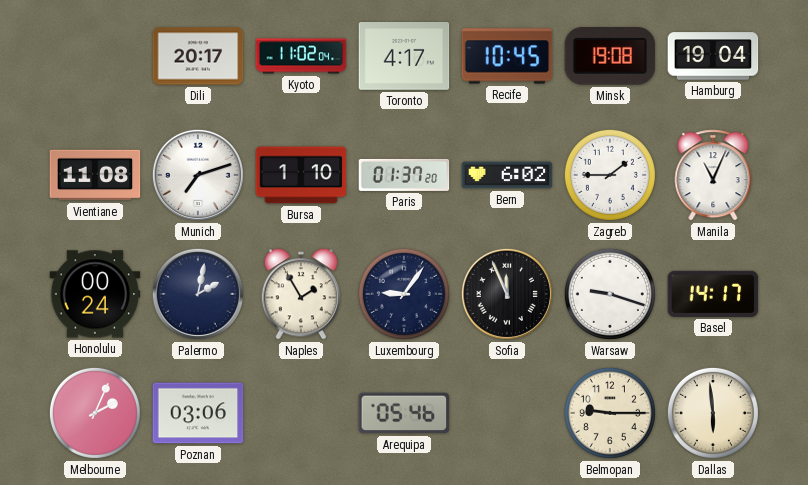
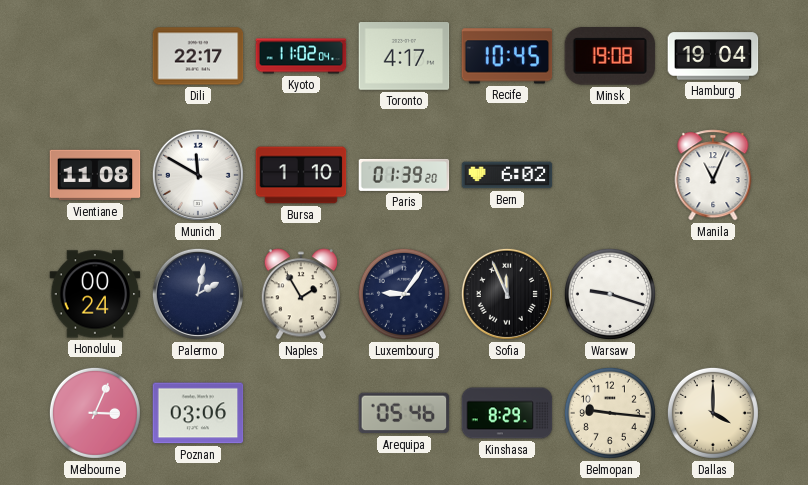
Dili: 20:17 -> 22:17
Munich: 7:12 -> 11:50
Paris: 01:37 -> 01:39
Zagreb: 1:45 -> none
Basel: 14:17 -> none
Melbourne: 2:04 -> 3:04
Kinshasa: none -> 8:29
Belmopan: 9:15 -> 9:16
Dallas: 5:59 -> 4:00
